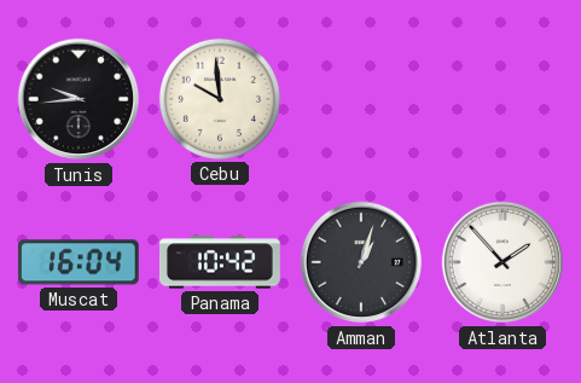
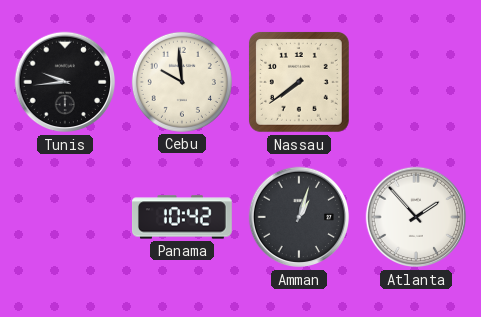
Nassau: none -> 7:39
Muscat: 16:04 -> none
